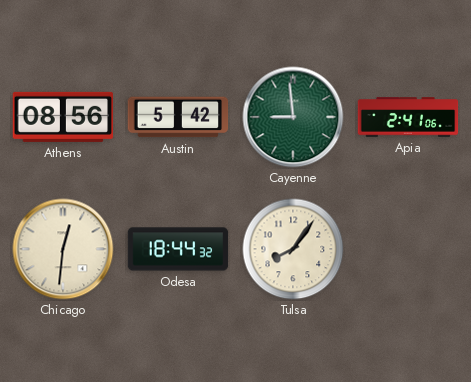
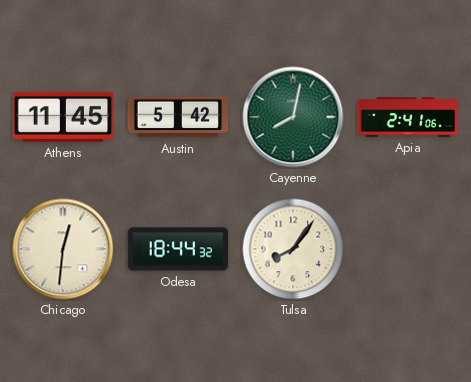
Athens: 08:56 -> 11:45
Cayenne: 8:59 -> 8:02
